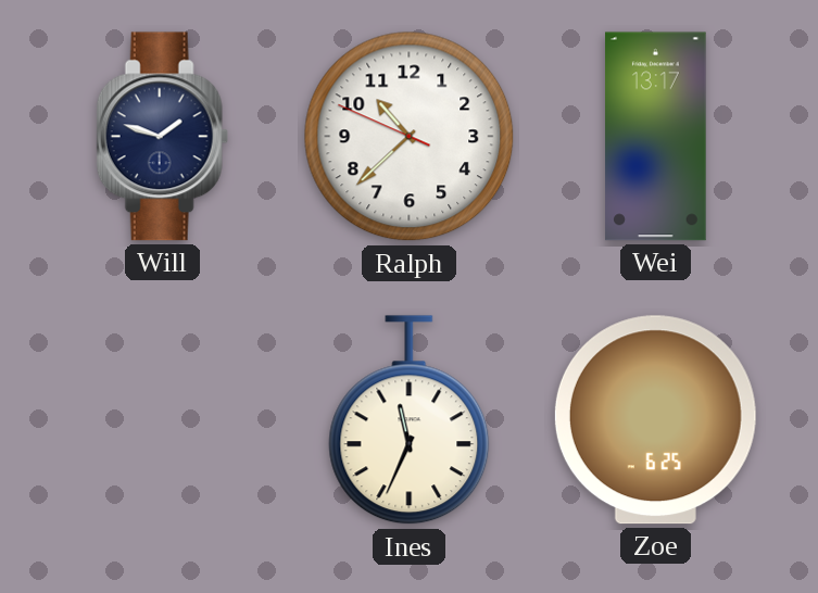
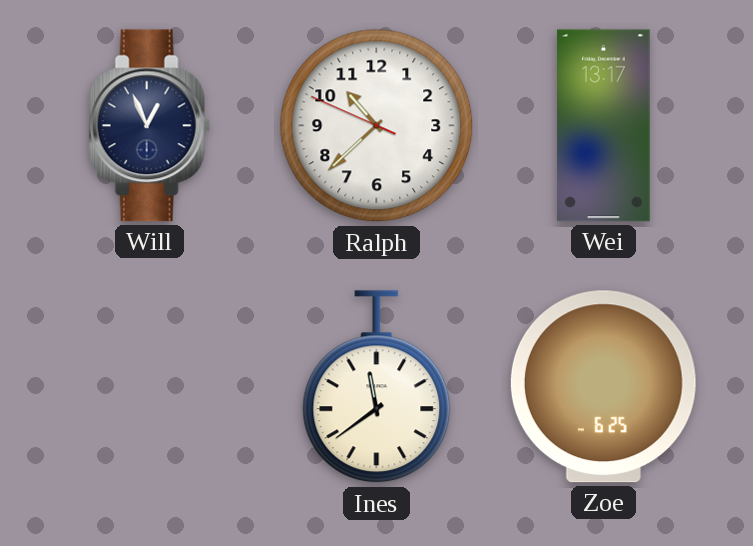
Will: 1:48 -> 12:56
Ines: 11:34 -> 11:39
